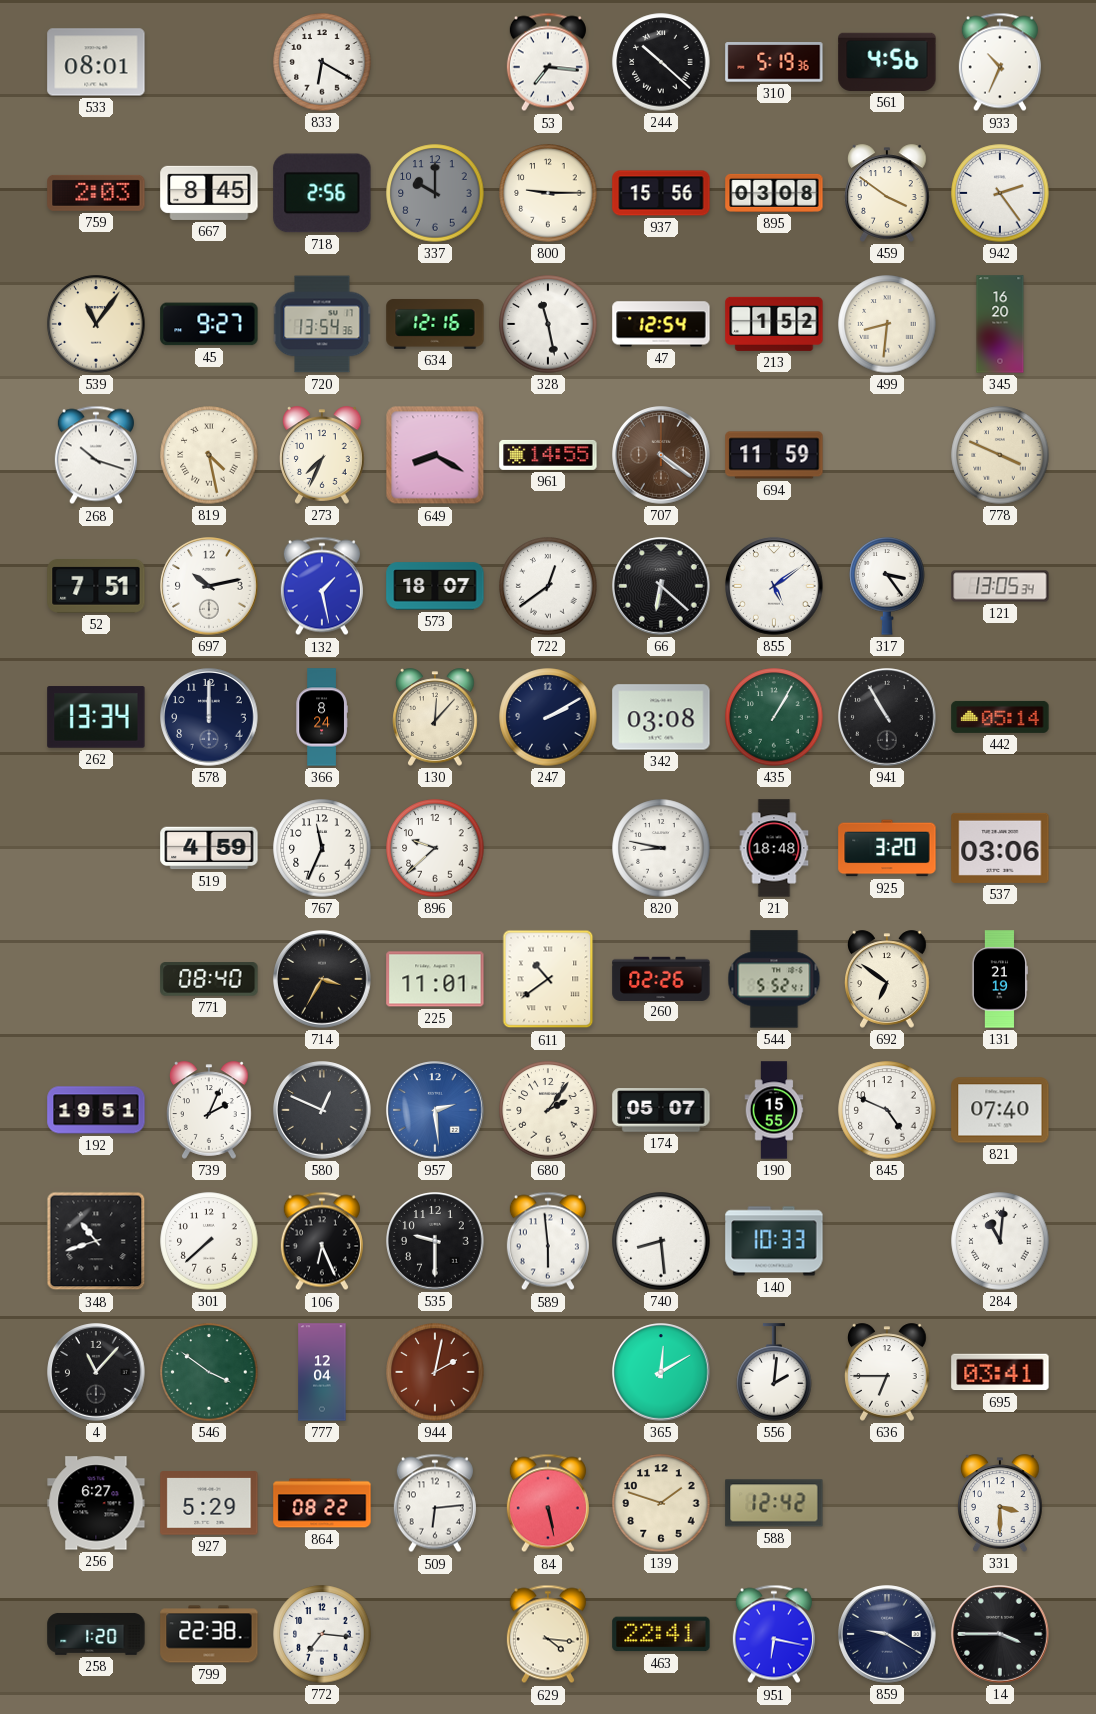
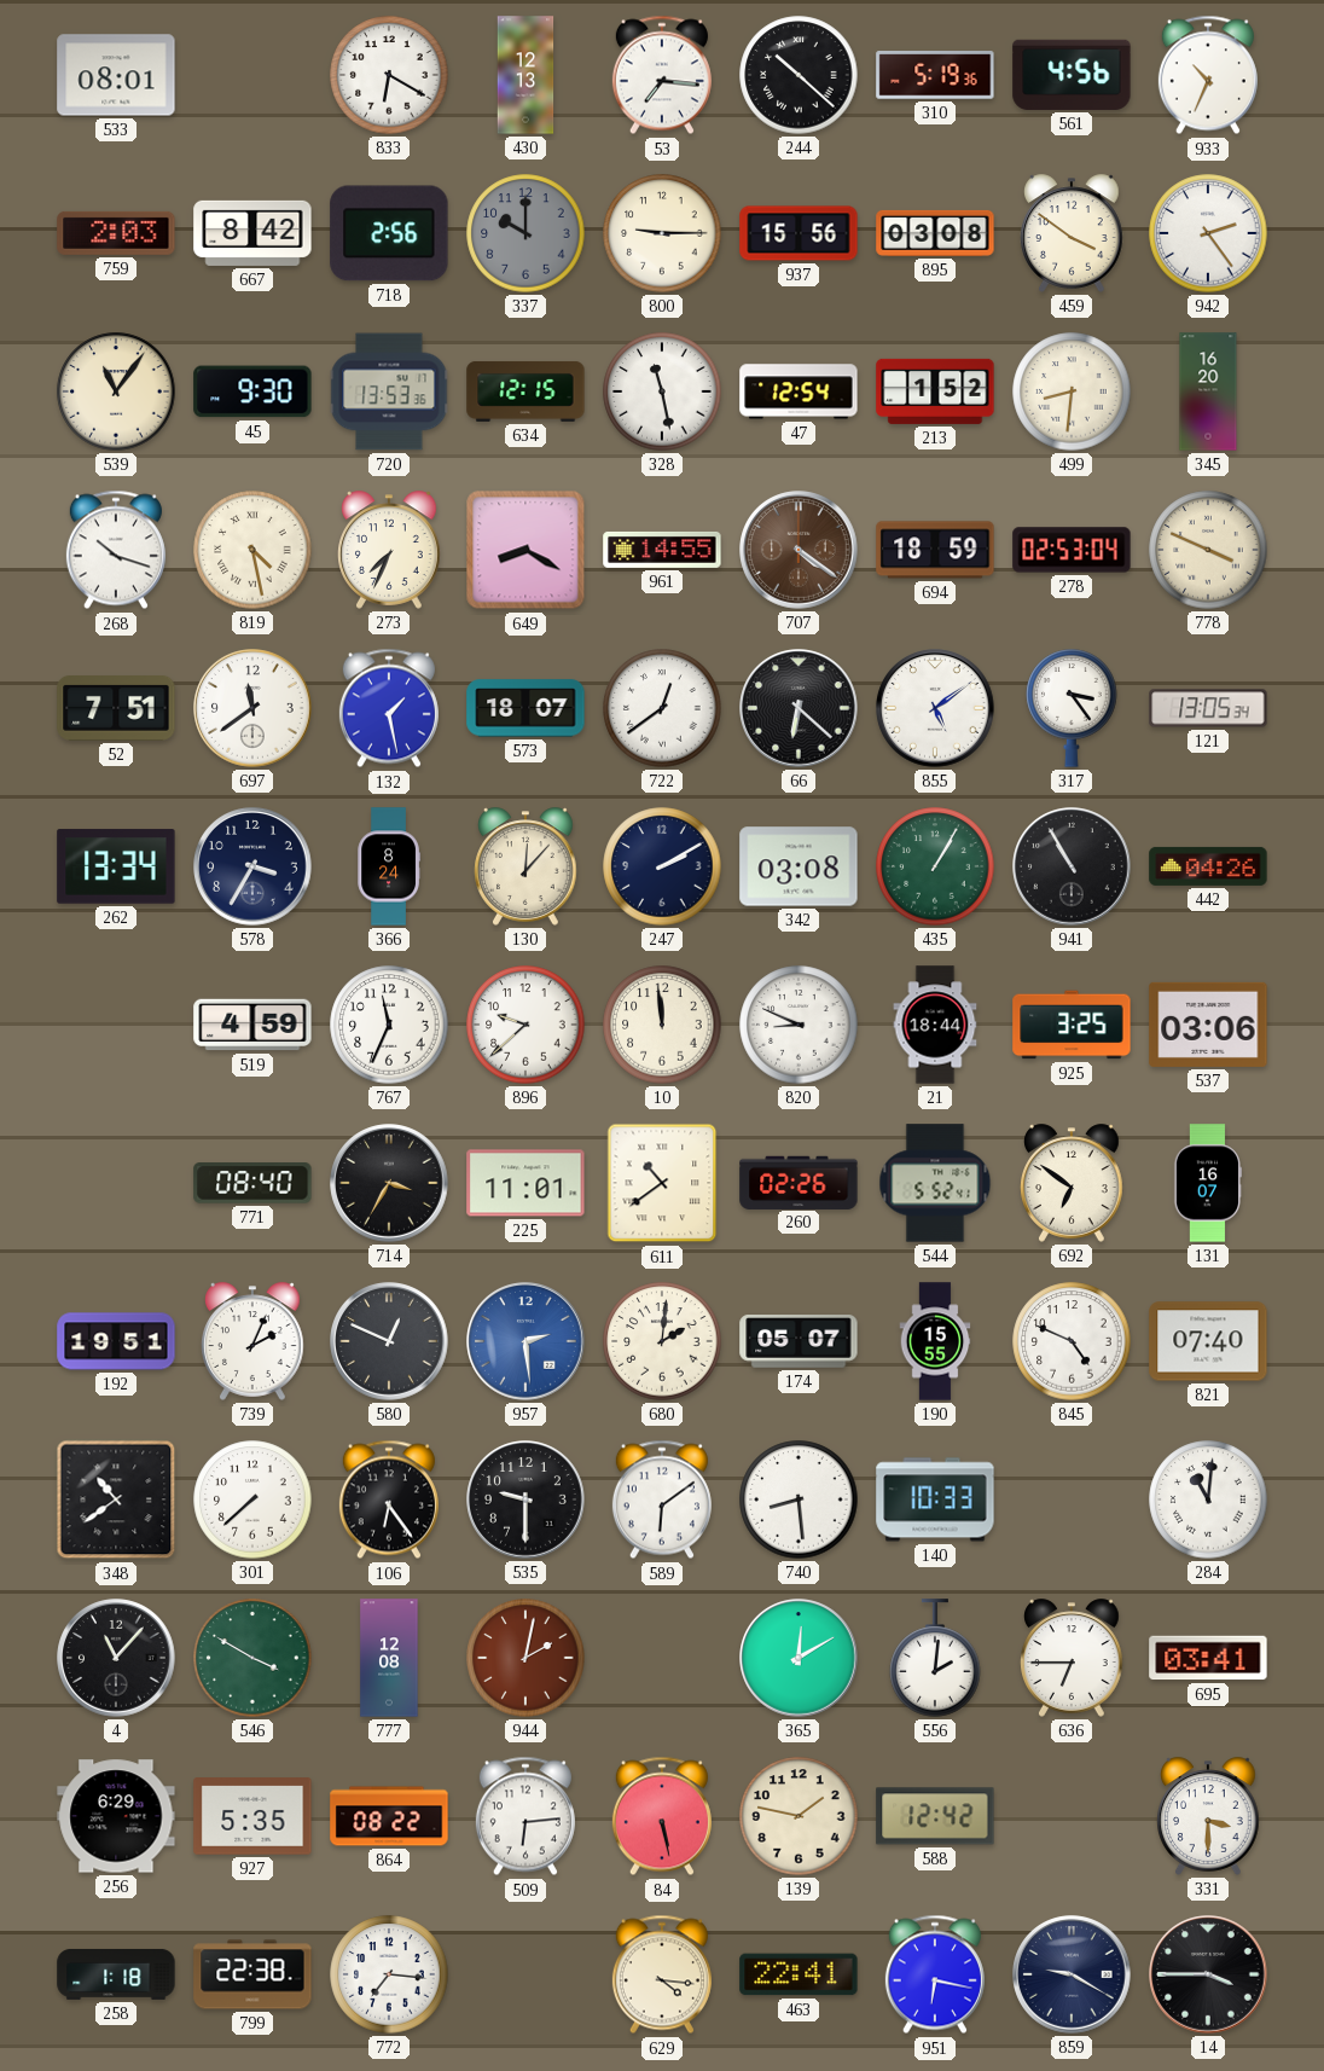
430: none -> 12:13
667: 8:45 -> 8:42
45: 9:27 -> 9:30
720: 13:54 -> 13:53
634: 12:16 -> 12:15
694: 11:59 -> 18:59
278: none -> 02:53
697: 10:13 -> 11:39
578: 12:00 -> 3:35
442: 05:14 -> 04:26
10: none -> 11:59
820: 8:47 -> 8:49
21: 18:48 -> 18:44
925: 3:20 -> 3:25
131: 21:19 -> 16:07
680: 2:06 -> 2:01
348: 10:42 -> 10:39
106: 6:26 -> 6:24
589: 5:59 -> 6:09
546: 3:51 -> 3:50
777: 12:04 -> 12:08
256: 6:27 -> 6:29
927: 5:29 -> 5:35
139: 1:48 -> 1:47
258: 1:20 -> 1:18
